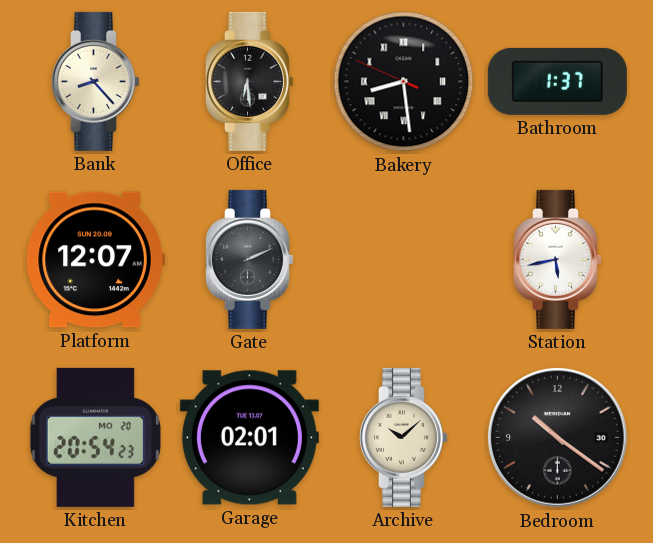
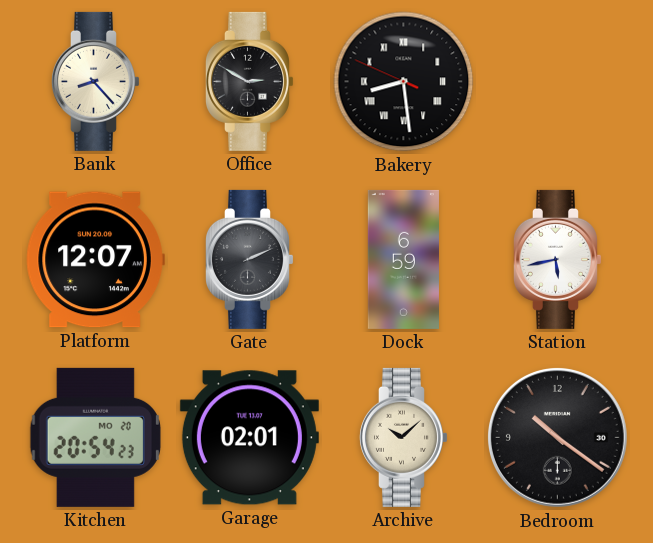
Office: 6:29 -> 2:50
Bathroom: 1:37 -> none
Dock: none -> 6:59
